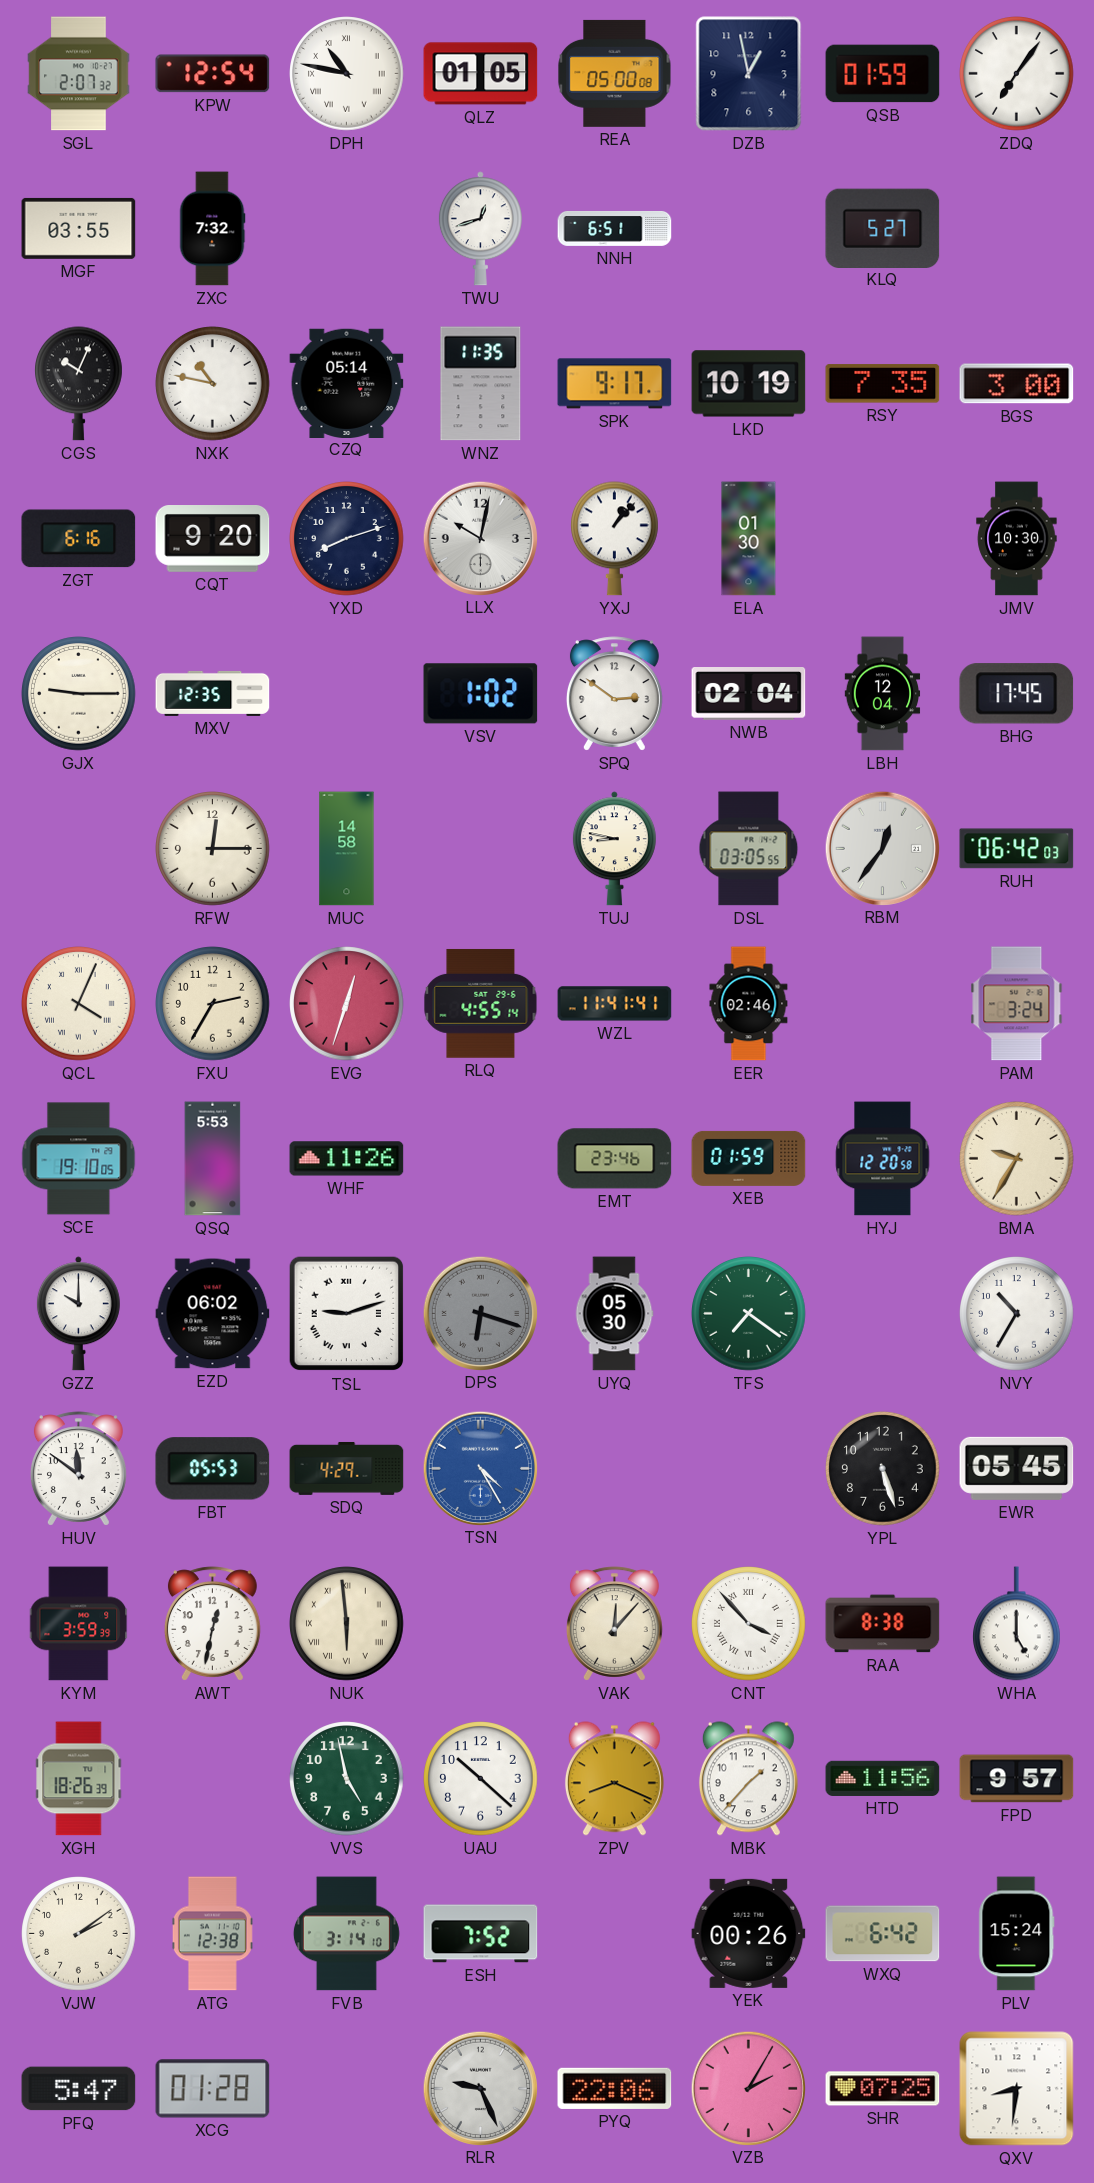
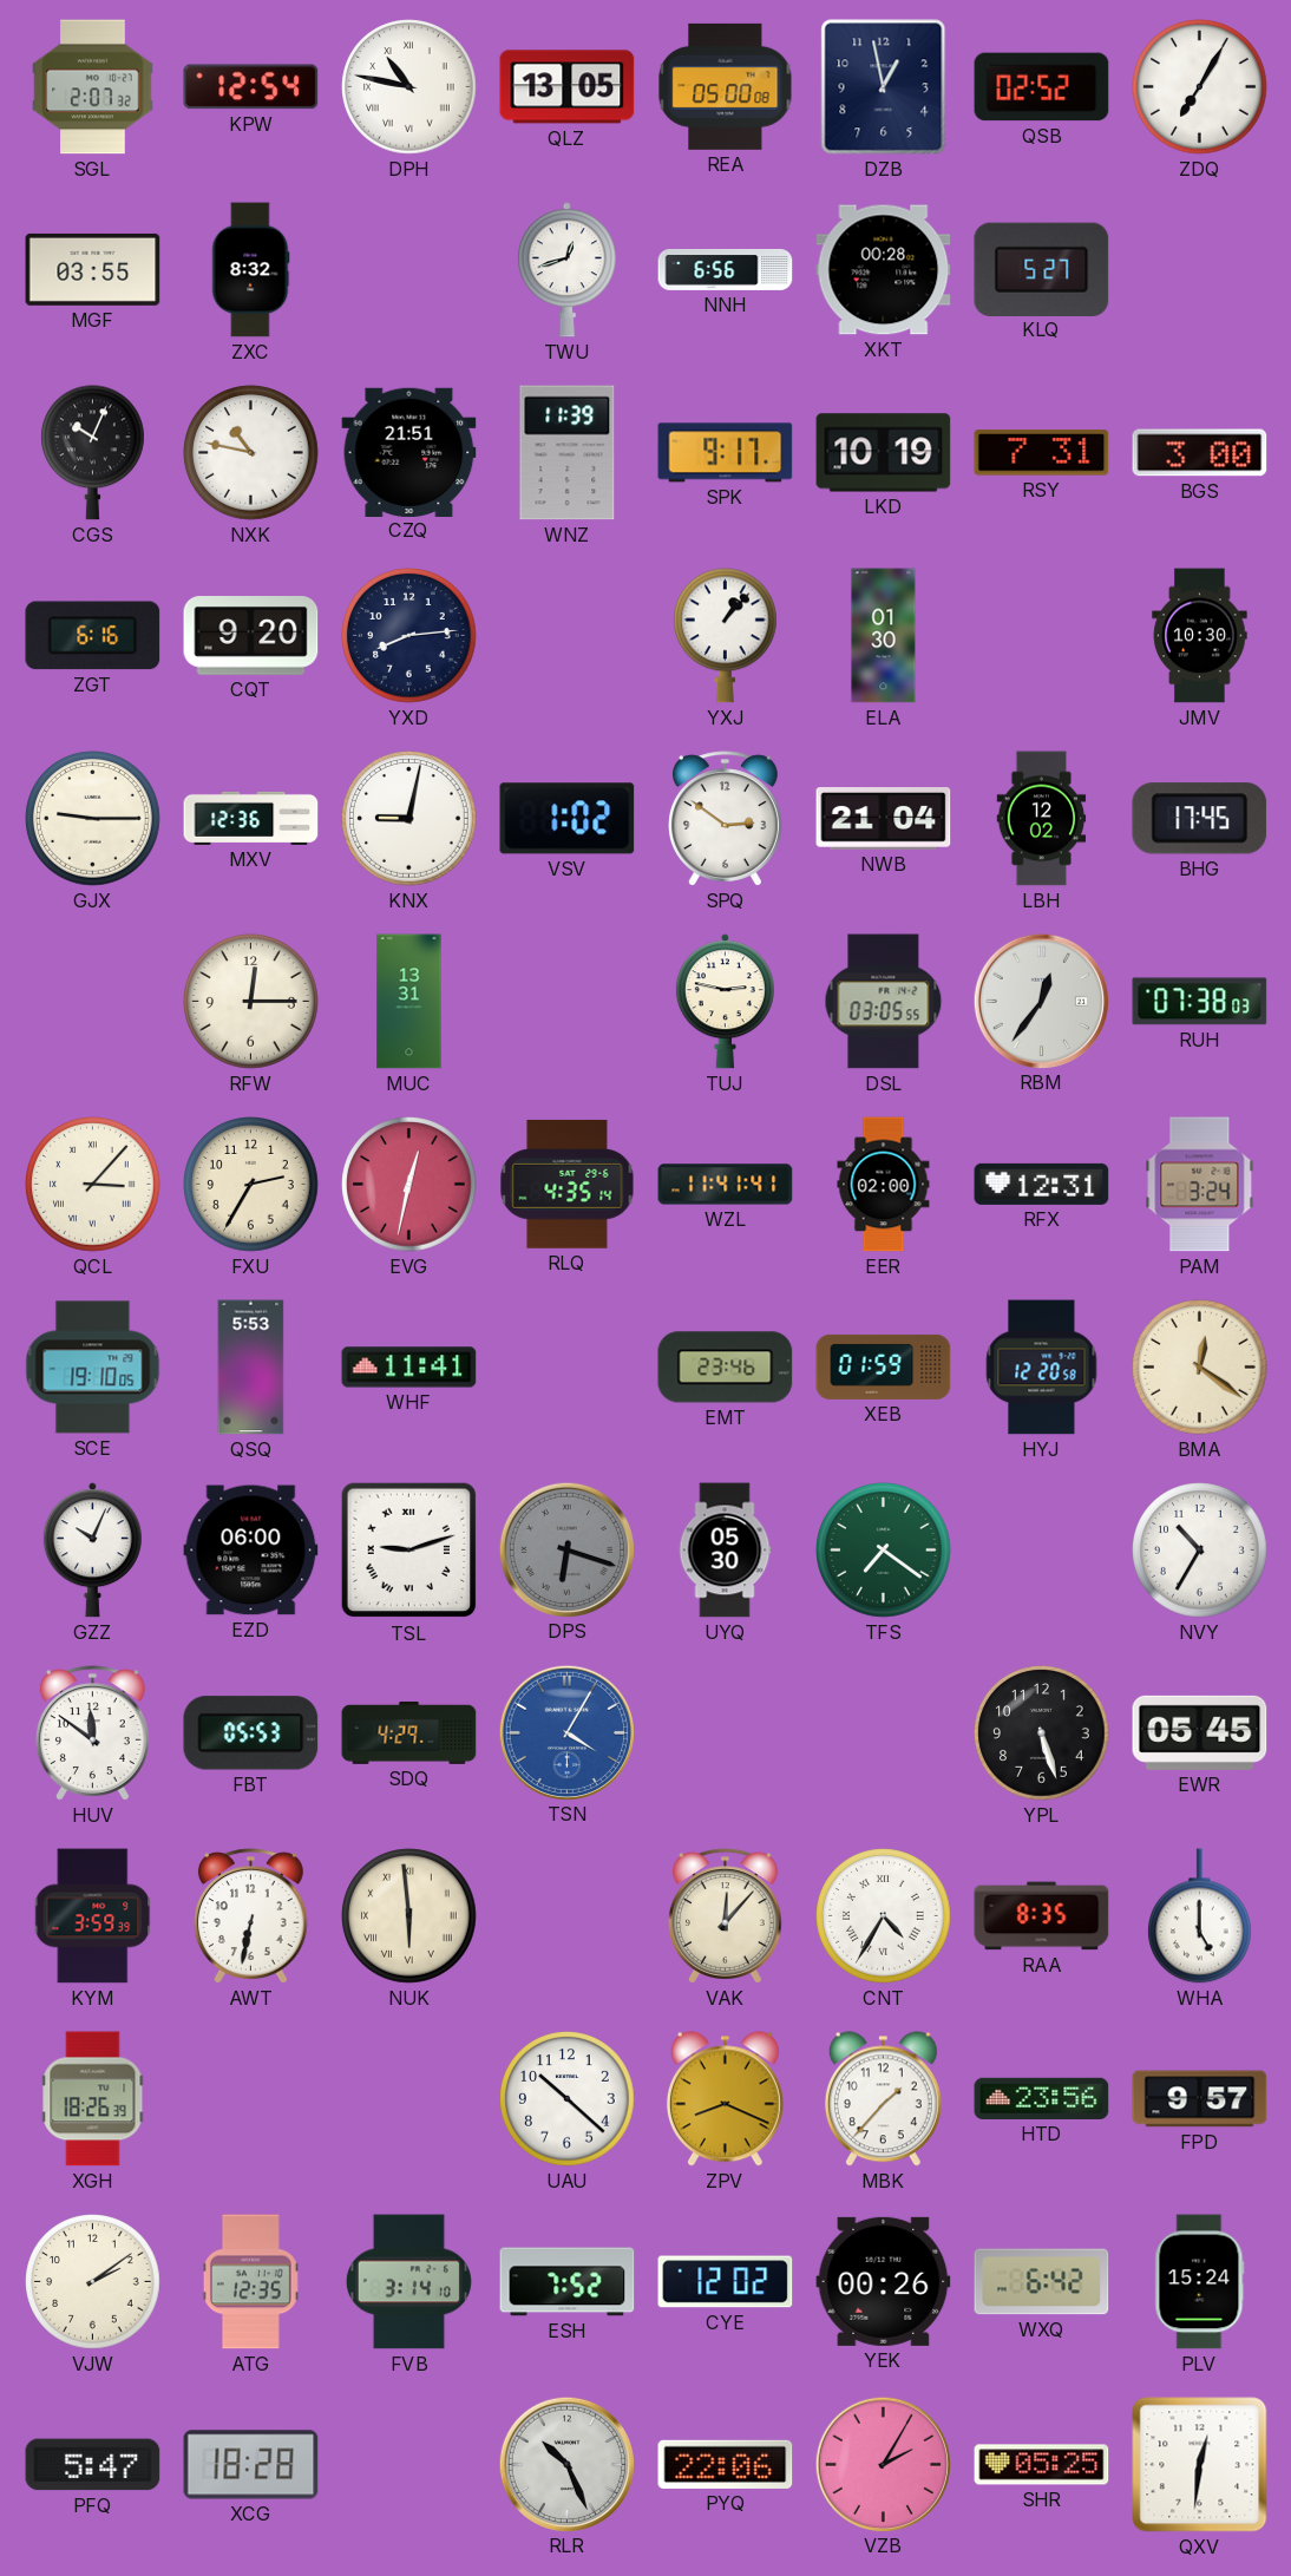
QLZ: 01:05 -> 13:05
QSB: 01:59 -> 02:52
ZDQ: 7:06 -> 7:05
ZXC: 7:32 -> 8:32
NNH: 6:51 -> 6:56
XKT: none -> 00:28
CZQ: 05:14 -> 21:51
WNZ: 11:35 -> 11:39
RSY: 7:35 -> 7:31
YXD: 8:12 -> 8:14
LLX: 10:02 -> none
MXV: 12:35 -> 12:36
KNX: none -> 9:02
NWB: 02:04 -> 21:04
LBH: 12:04 -> 12:02
MUC: 14:58 -> 13:31
TUJ: 8:47 -> 2:47
RUH: 06:42 -> 07:38
QCL: 4:04 -> 3:07
EVG: 12:33 -> 12:32
RLQ: 4:55 -> 4:35
EER: 02:46 -> 02:00
RFX: none -> 12:31
WHF: 11:26 -> 11:41
BMA: 9:35 -> 12:21
GZZ: 10:00 -> 10:04
EZD: 06:02 -> 06:00
TSN: 4:25 -> 4:05
AWT: 12:32 -> 6:32
CNT: 3:53 -> 4:35
RAA: 8:38 -> 8:35
VVS: 4:58 -> none
HTD: 11:56 -> 23:56
ATG: 12:38 -> 12:35
CYE: none -> 12:02
XCG: 01:28 -> 18:28
RLR: 9:26 -> 10:26
SHR: 07:25 -> 05:25
QXV: 8:31 -> 12:31
